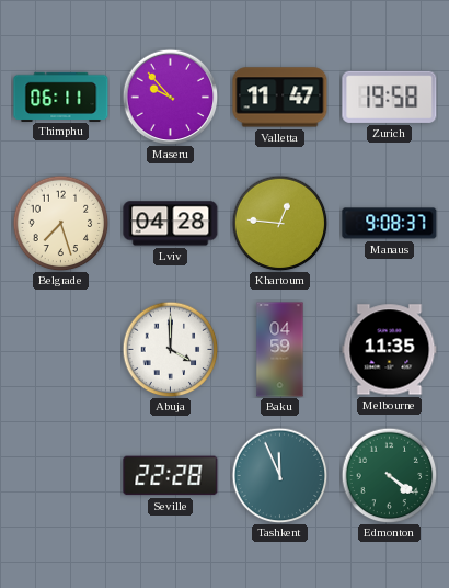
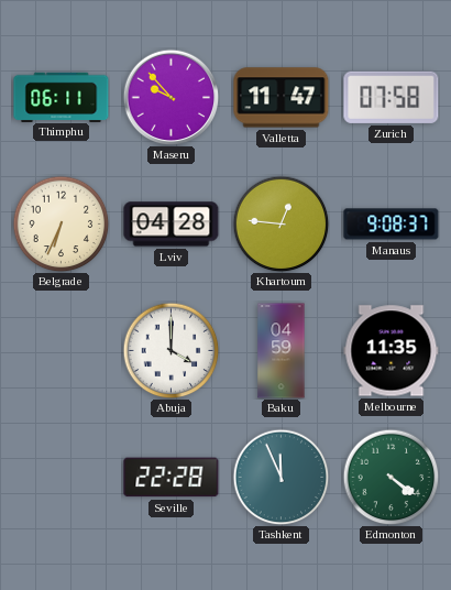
Zurich: 19:58 -> 07:58
Belgrade: 7:27 -> 6:34
